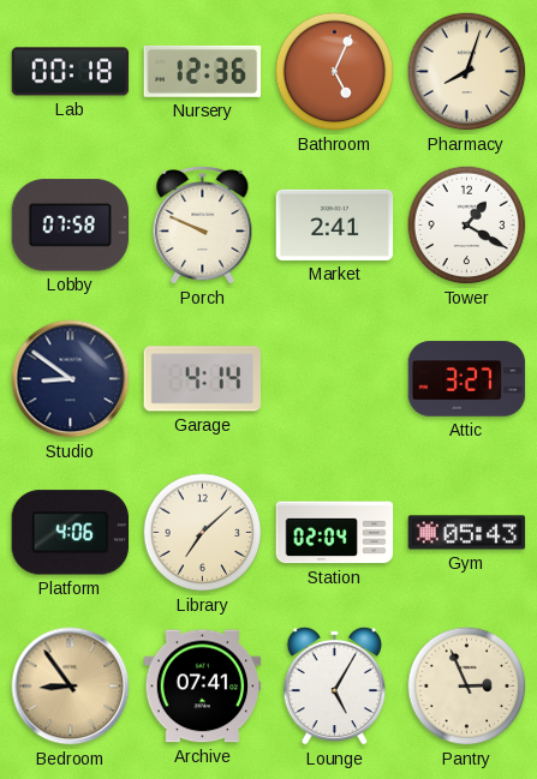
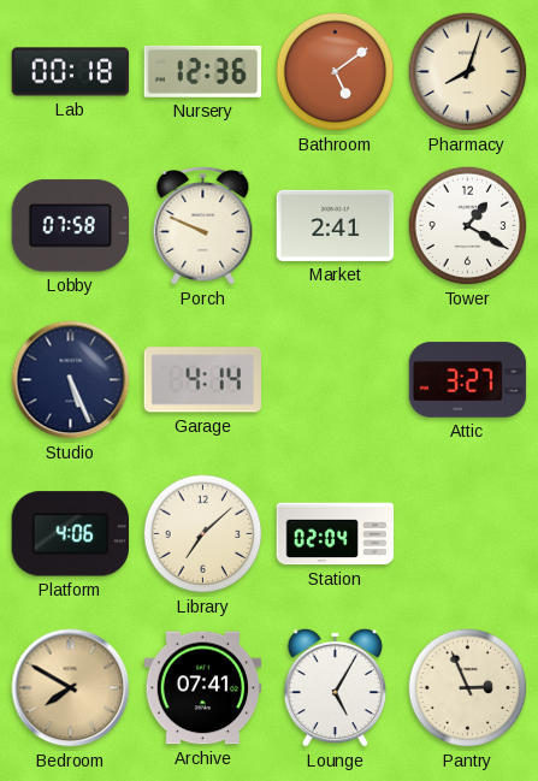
Bathroom: 5:04 -> 5:09
Studio: 8:51 -> 5:26
Gym: 05:43 -> none
Bedroom: 8:54 -> 7:50
